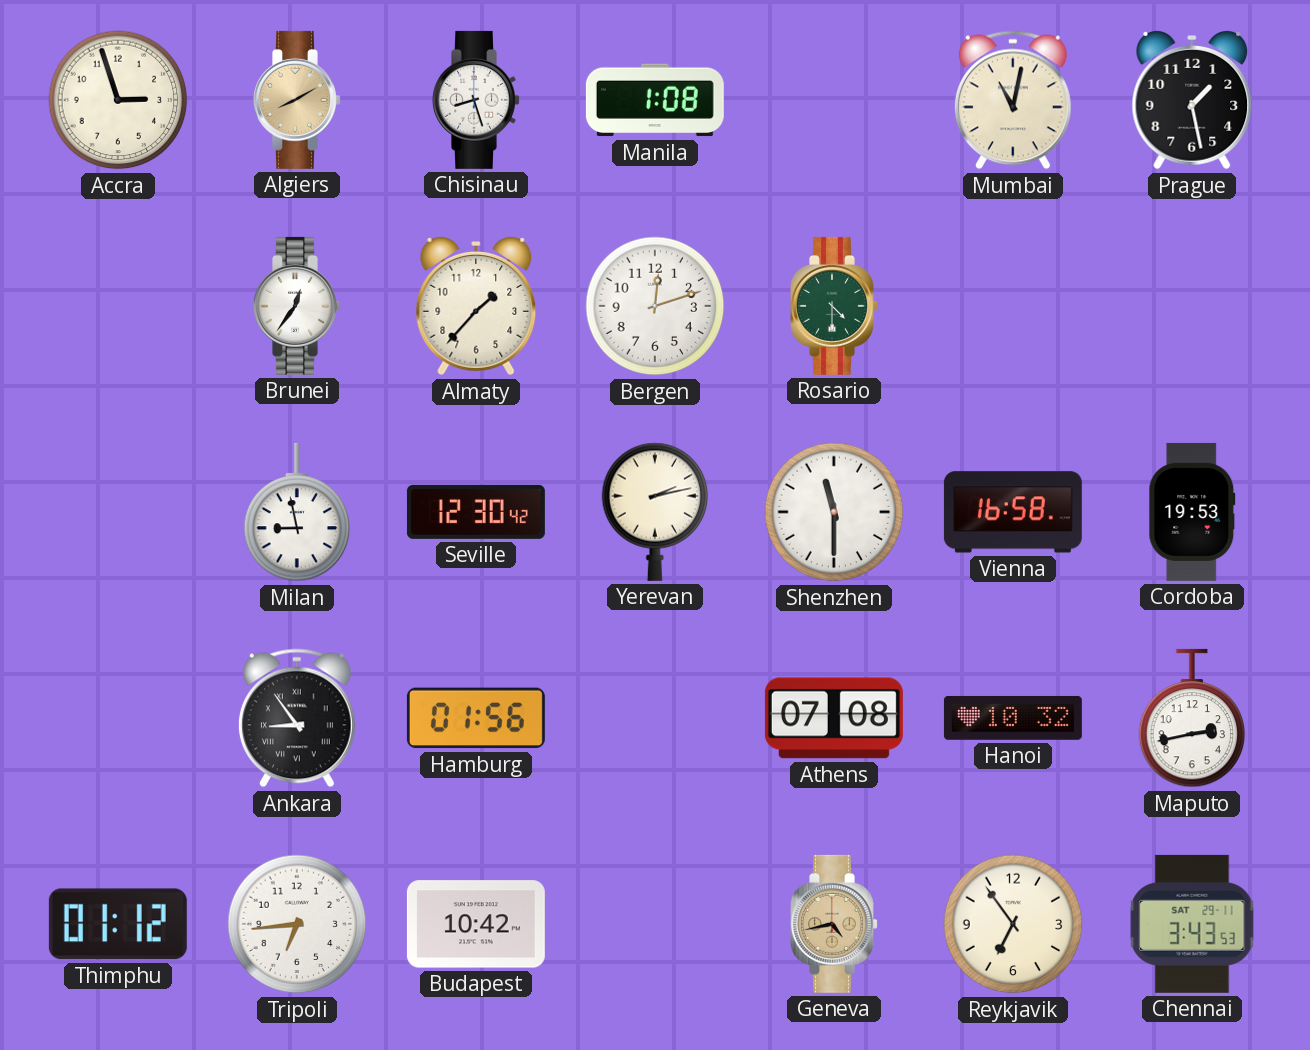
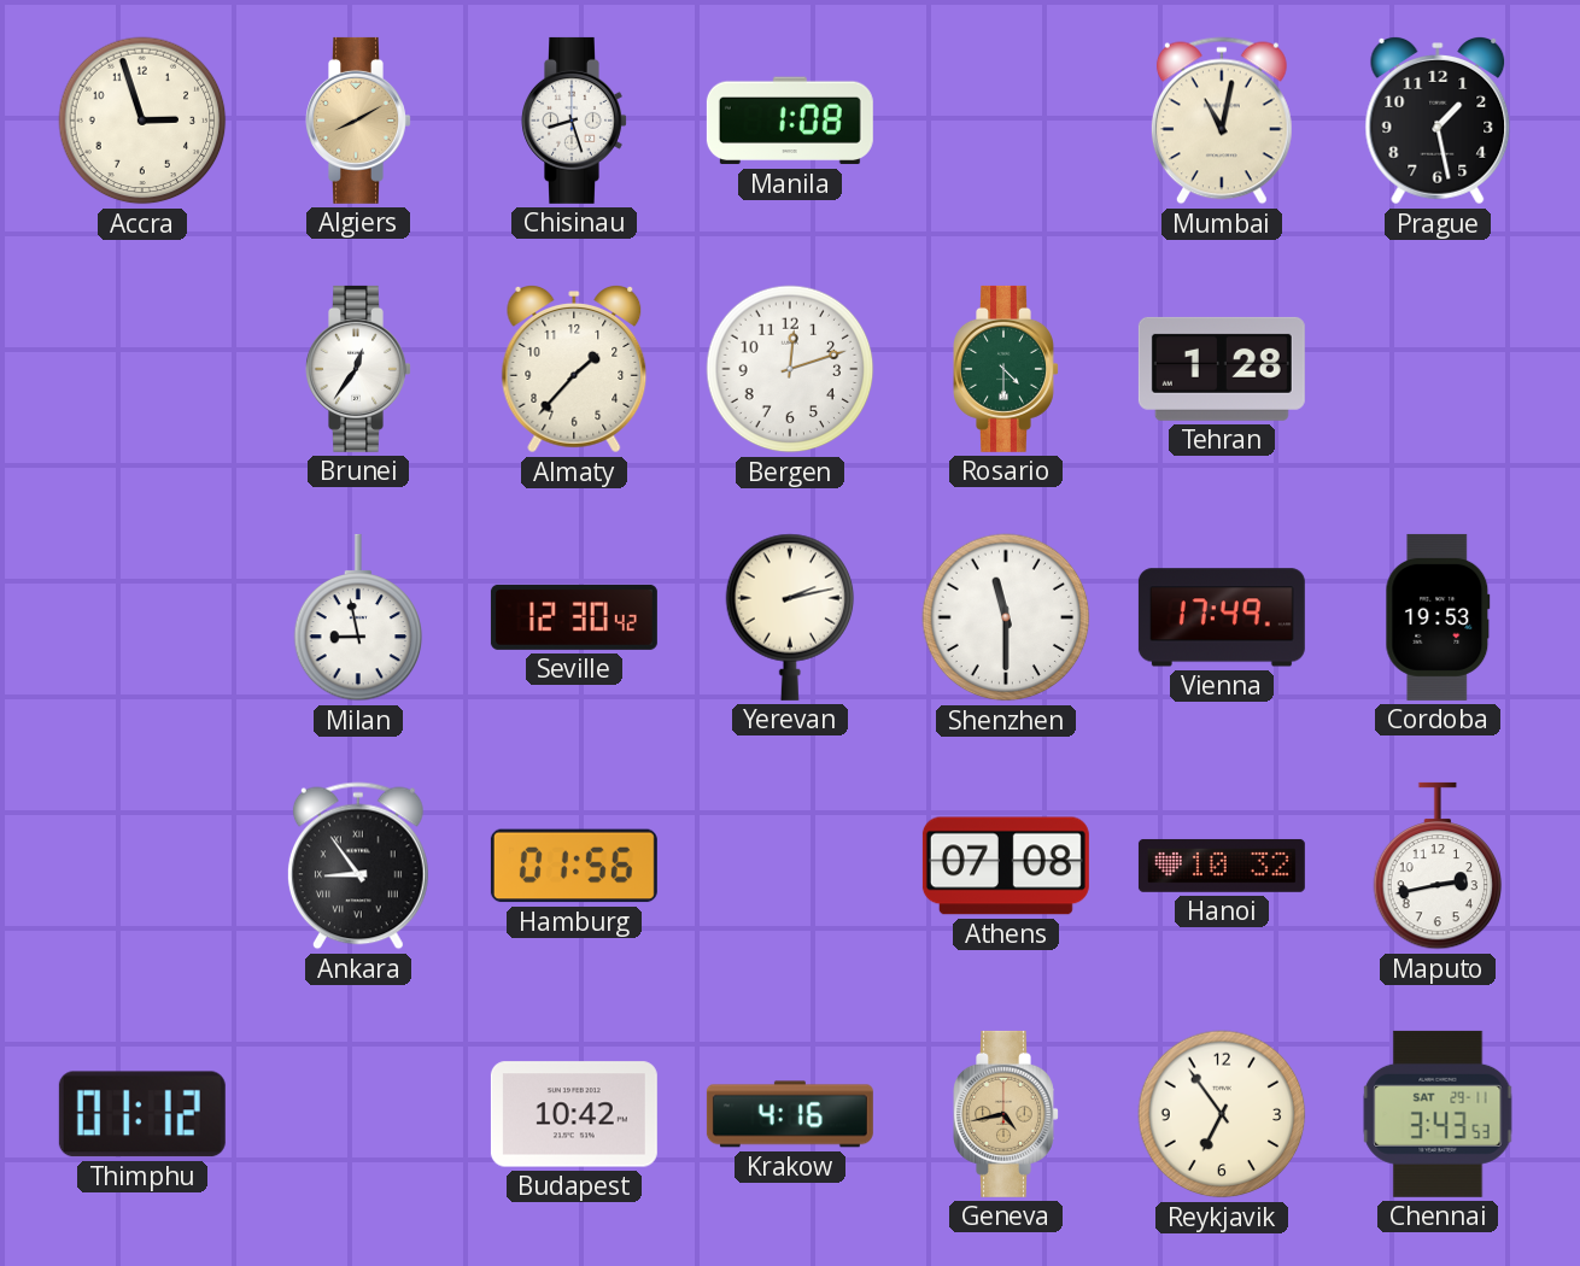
Tehran: none -> 1:28
Vienna: 16:58 -> 17:49
Tripoli: 6:44 -> none
Krakow: none -> 4:16
